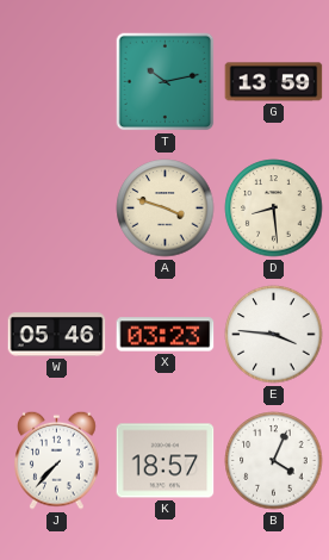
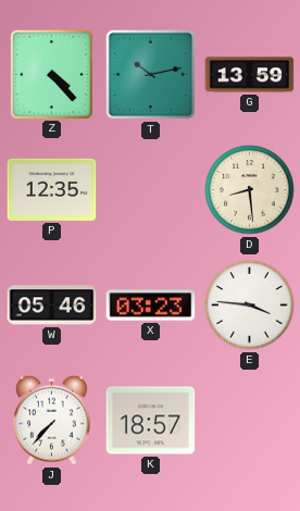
Z: none -> 4:23
P: none -> 12:35
A: 3:48 -> none
B: 4:04 -> none
